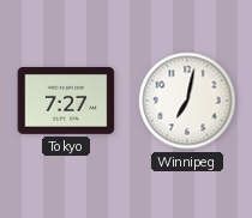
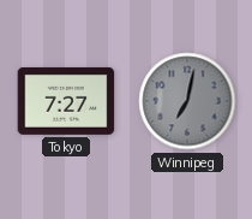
Winnipeg dial: white -> grey
